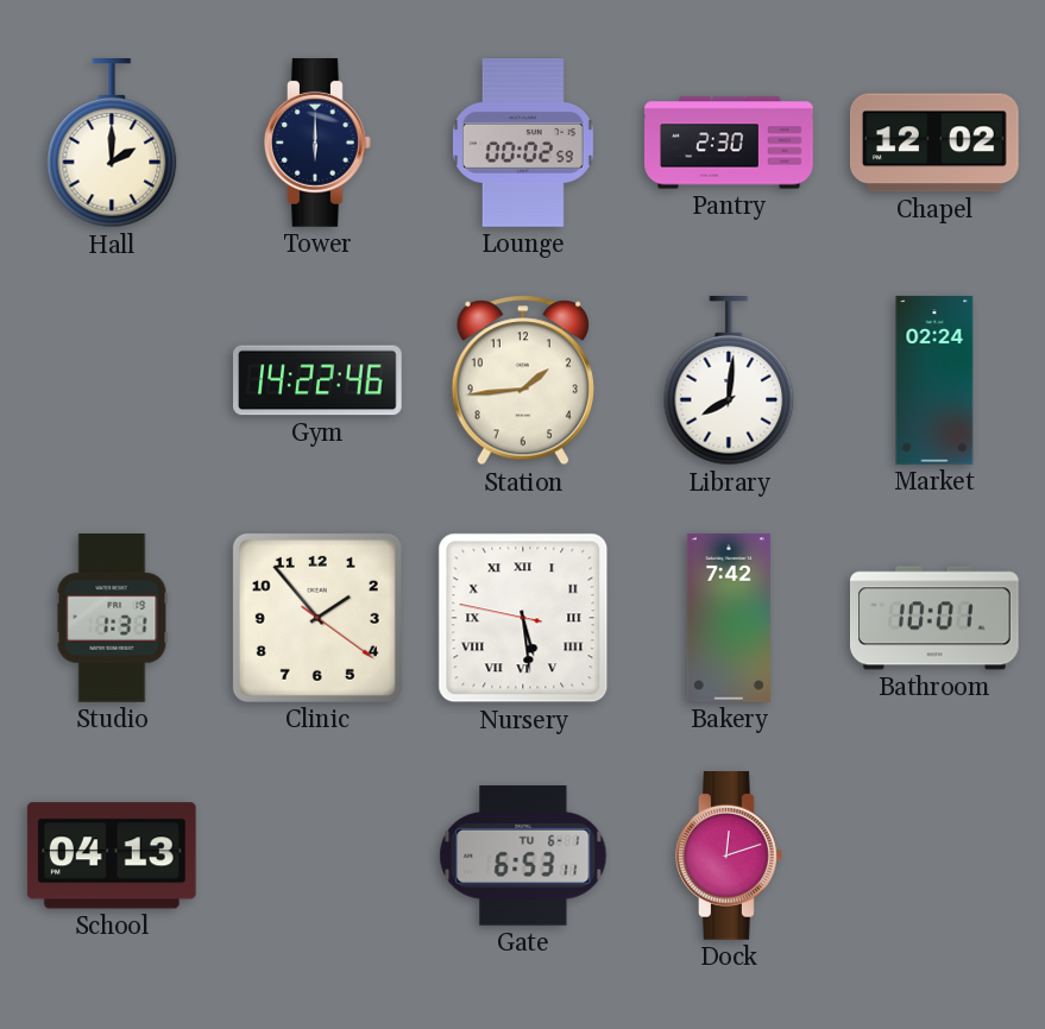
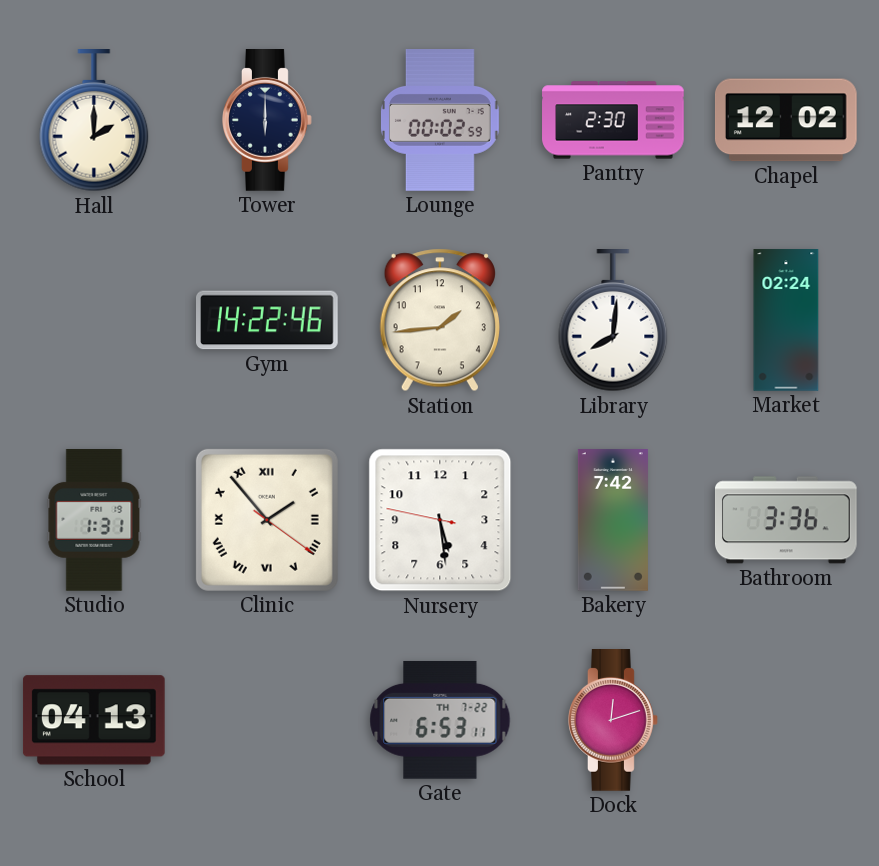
Clinic numerals: Arabic -> Roman
Nursery numerals: Roman -> Arabic
Bathroom: 10:01 -> 3:36
Gate date: TU 6-1 -> TH 7-22
